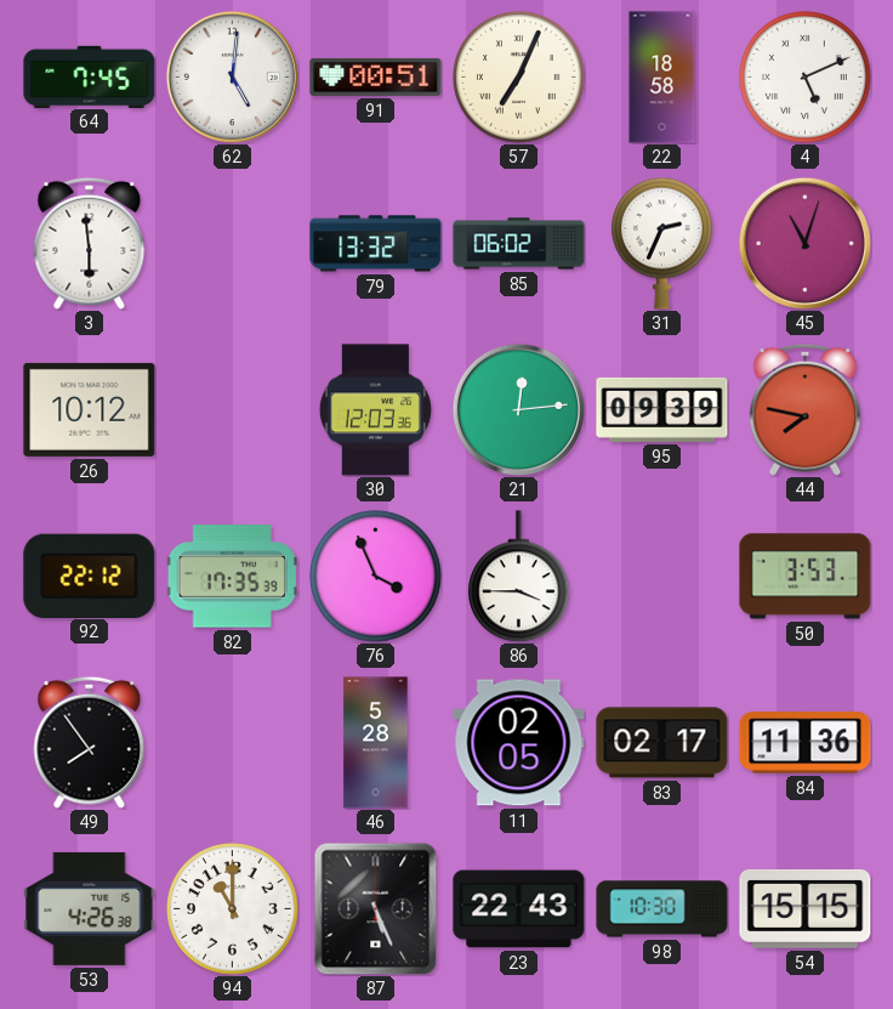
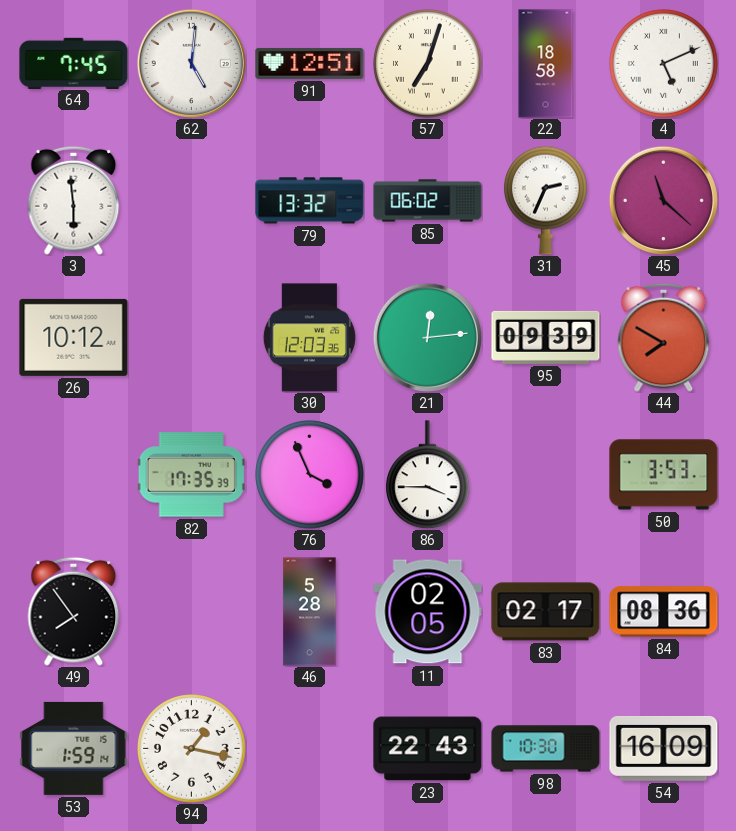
91: 00:51 -> 12:51
57: 7:04 -> 7:03
45: 11:03 -> 11:22
44: 7:47 -> 7:50
92: 22:12 -> none
84: 11:36 -> 08:36
53: 4:26 -> 1:59
94: 11:00 -> 1:17
87: 5:26 -> none
54: 15:15 -> 16:09
